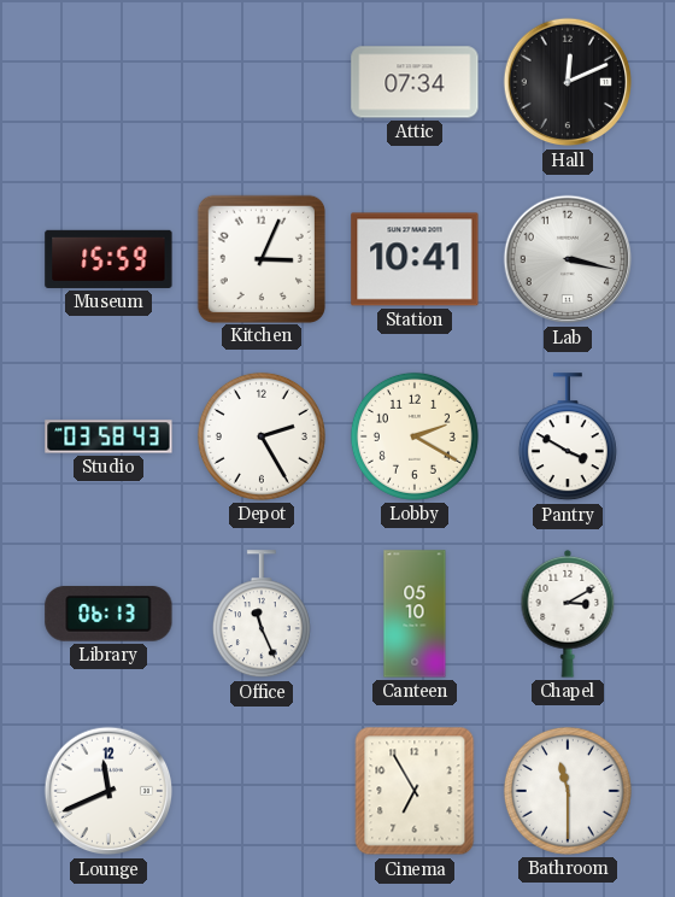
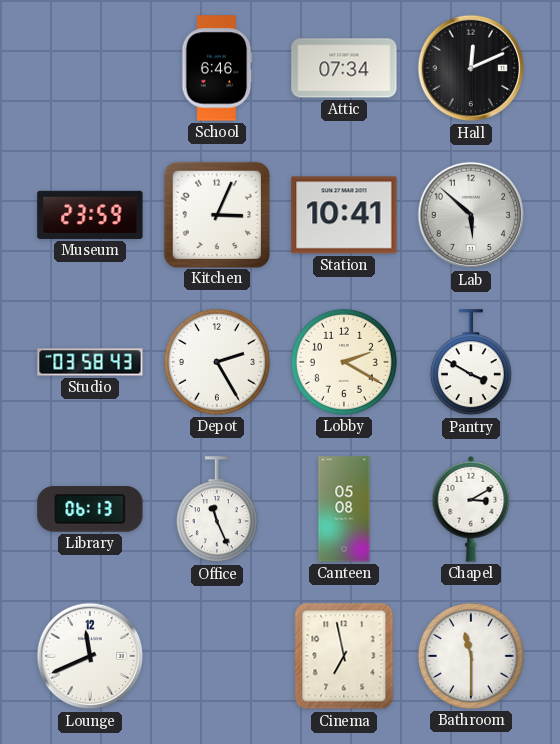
School: none -> 6:46
Museum: 15:59 -> 23:59
Lab: 3:17 -> 5:52
Canteen: 05:10 -> 05:08
Cinema: 6:55 -> 6:58
